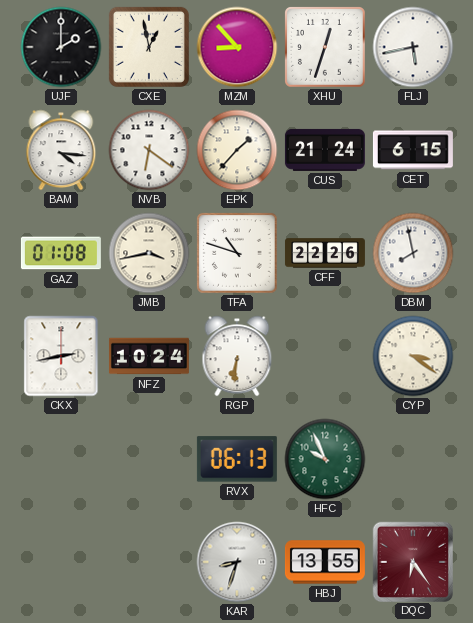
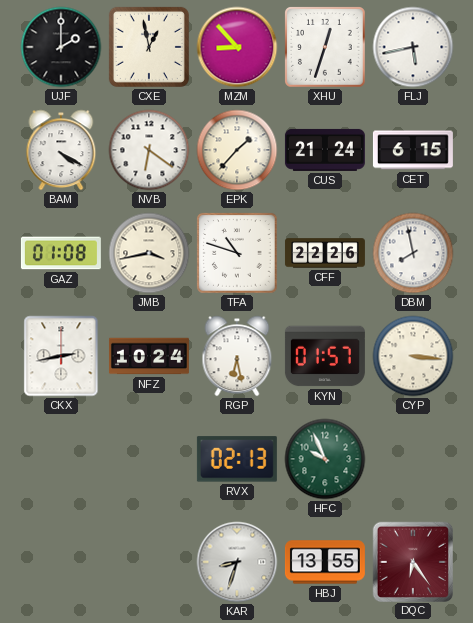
BAM: 4:16 -> 4:20
RGP: 6:31 -> 6:28
KYN: none -> 01:57
CYP: 3:21 -> 3:16
RVX: 06:13 -> 02:13
